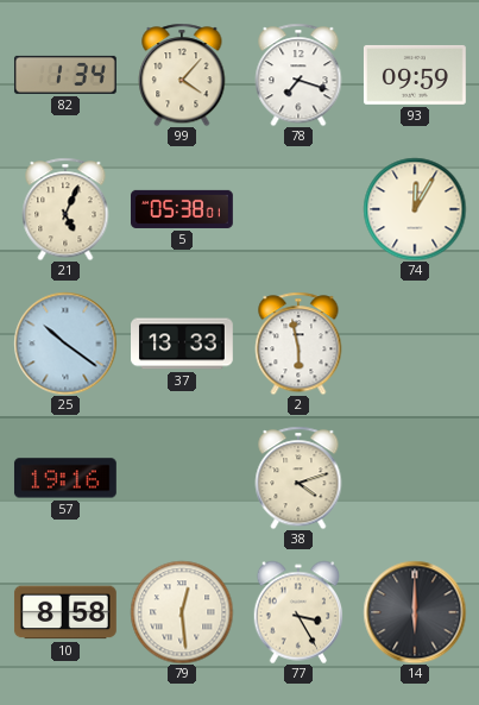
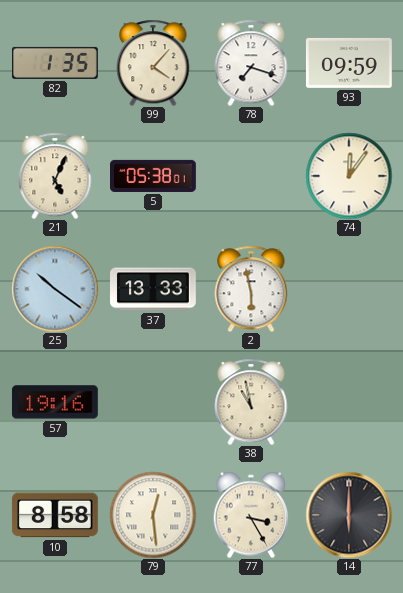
82: 1:34 -> 1:35
74: 12:05 -> 12:06
38: 4:12 -> 10:58
